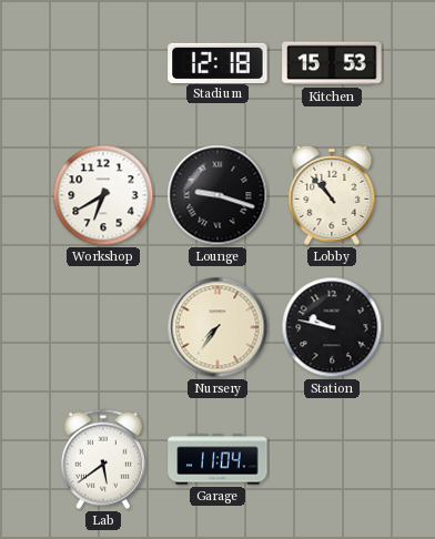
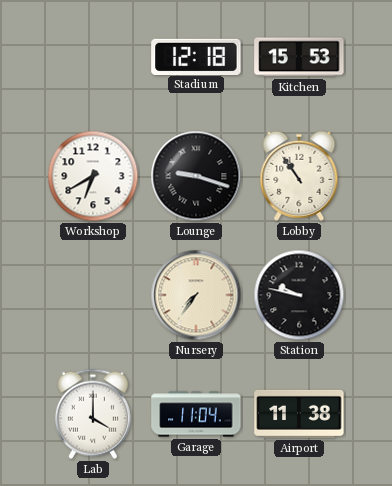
Lobby: 10:53 -> 10:54
Lab: 5:39 -> 4:00
Airport: none -> 11:38
